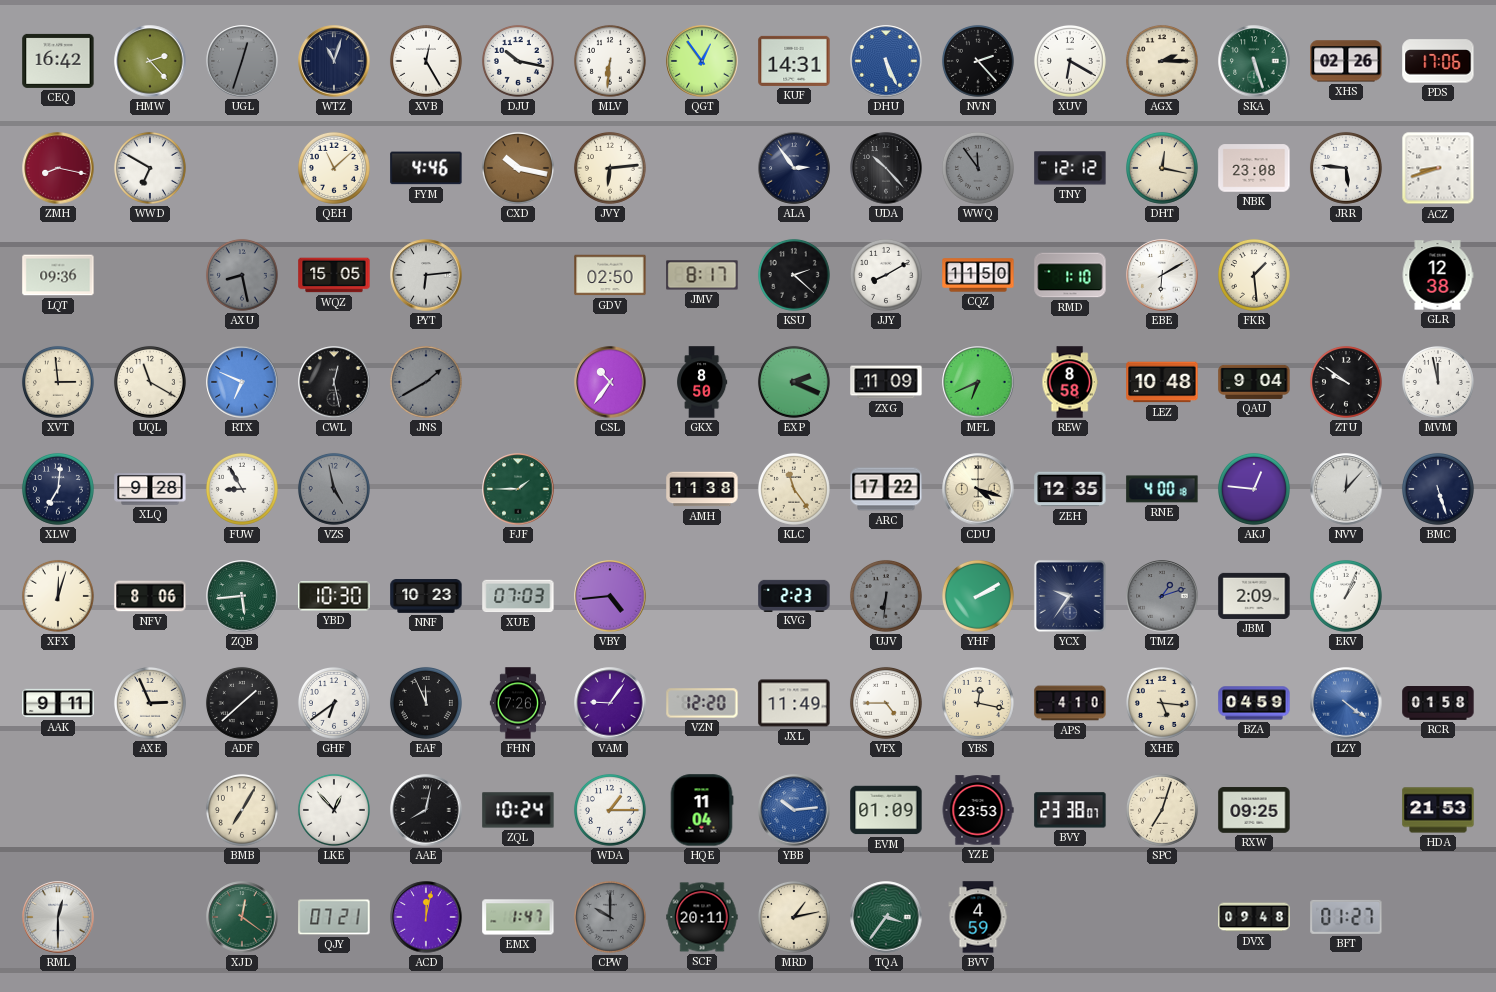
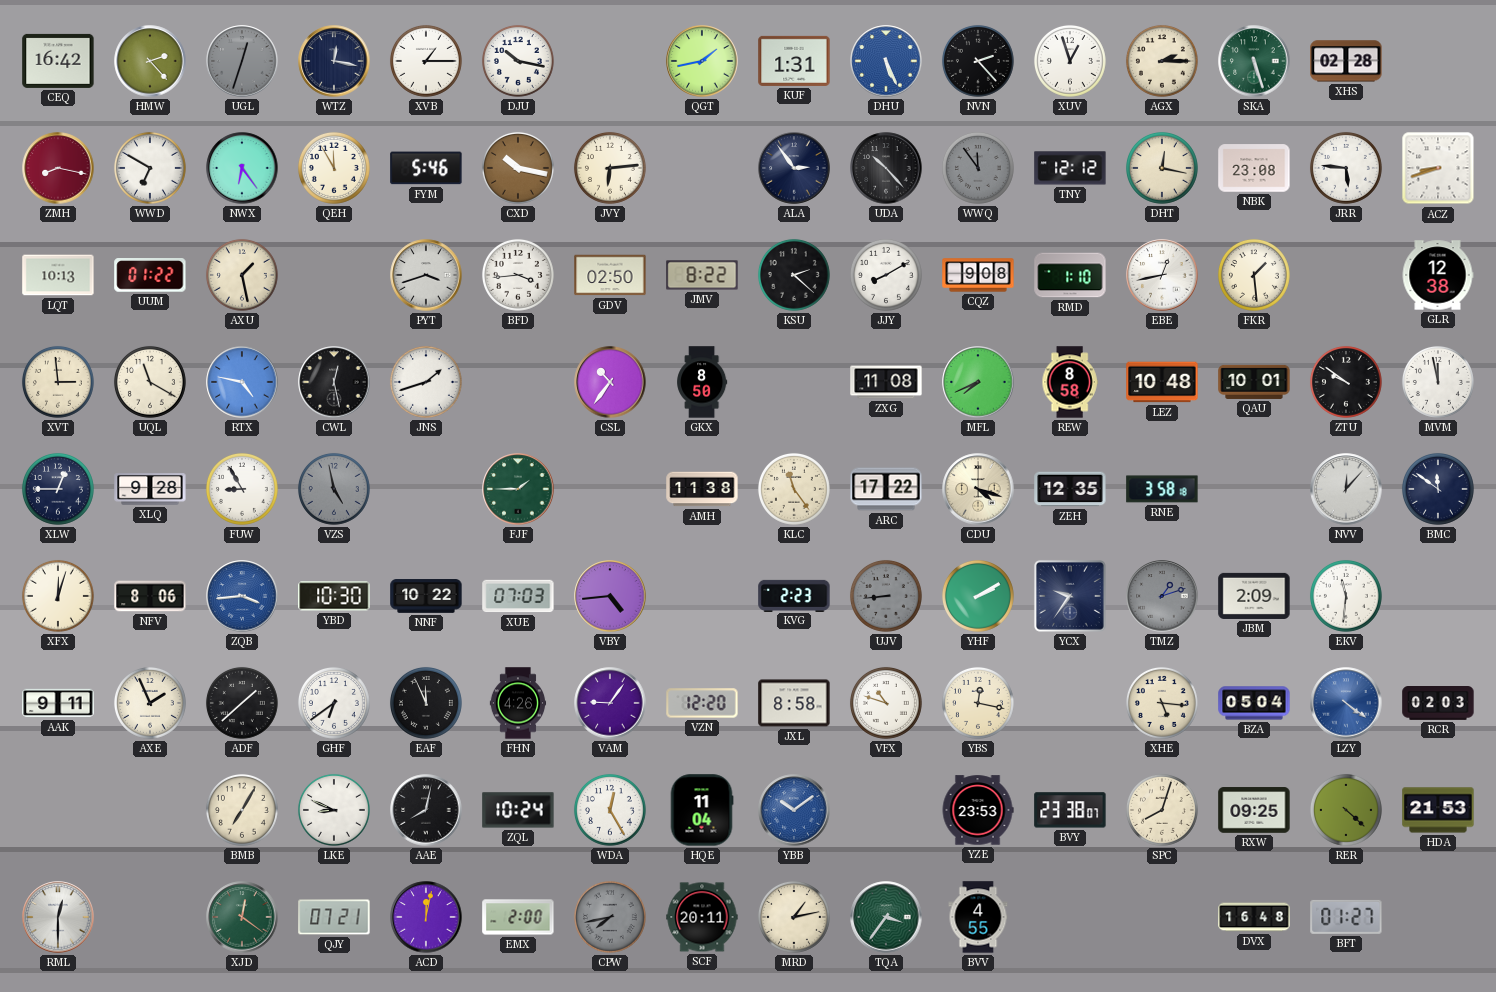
WTZ: 11:03 -> 12:17
XVB: 12:25 -> 1:15
MLV: 6:31 -> none
QGT: 12:54 -> 1:43
KUF: 14:31 -> 1:31
XUV: 6:20 -> 12:57
XHS: 02:26 -> 02:28
PDS: 17:06 -> none
NWX: none -> 6:24
QEH: 11:08 -> 11:55
FYM: 4:46 -> 5:46
LQT: 09:36 -> 10:13
UUM: none -> 01:22
AXU: 8:28 -> 1:28
AXU dial: grey -> cream
WQZ: 15:05 -> none
PYT: 6:14 -> 3:42
BFD: none -> 3:44
JMV: 8:17 -> 8:22
CQZ: 11:50 -> 9:08
EBE: 6:10 -> 12:43
RTX: 6:49 -> 4:47
JNS: 1:40 -> 1:42
JNS dial: grey -> white
EXP: 2:19 -> none
ZXG: 11:09 -> 11:08
MFL: 6:41 -> 7:41
QAU: 9:04 -> 10:01
XLW: 7:01 -> 12:45
RNE: 4:00 -> 3:58
AKJ: 12:46 -> none
BMC: 5:27 -> 11:51
ZQB: 5:44 -> 3:44
ZQB dial: green -> blue
NNF: 10:23 -> 10:22
UJV: 6:31 -> 8:44
EKV: 1:04 -> 11:31
AXE: 2:56 -> 1:56
FHN: 7:26 -> 4:26
JXL: 11:49 -> 8:58
VFX: 4:45 -> 10:48
APS: 4:10 -> none
BZA: 04:59 -> 05:04
RCR: 01:58 -> 02:03
LKE: 12:53 -> 8:49
WDA: 1:15 -> 12:25
YBB: 10:14 -> 10:09
EVM: 01:09 -> none
SPC: 7:03 -> 8:03
RER: none -> 4:22
EMX: 1:47 -> 2:00
CPW: 10:00 -> 7:43
BVV: 4:59 -> 4:55
DVX: 09:48 -> 16:48
